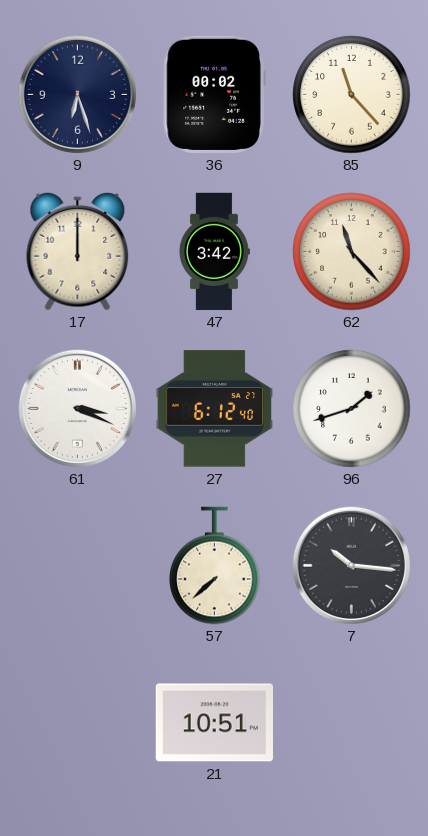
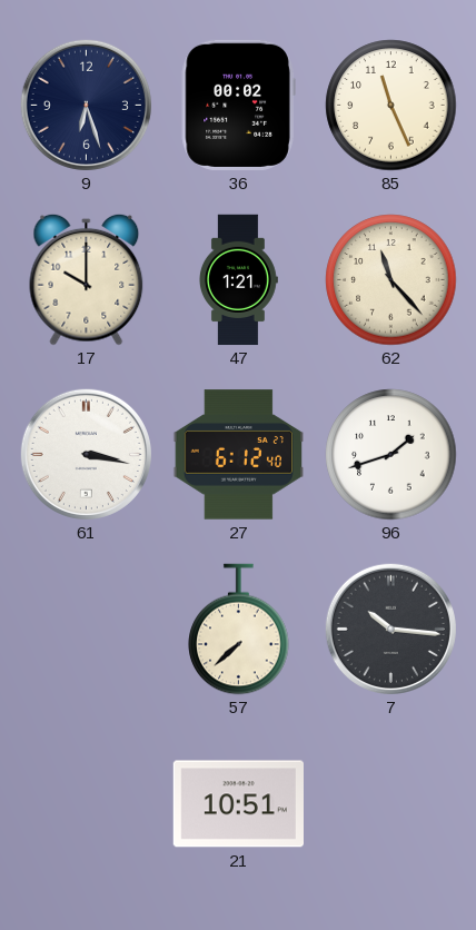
85: 11:23 -> 11:26
17: 12:00 -> 10:00
47: 3:42 -> 1:21
61: 3:19 -> 3:17
